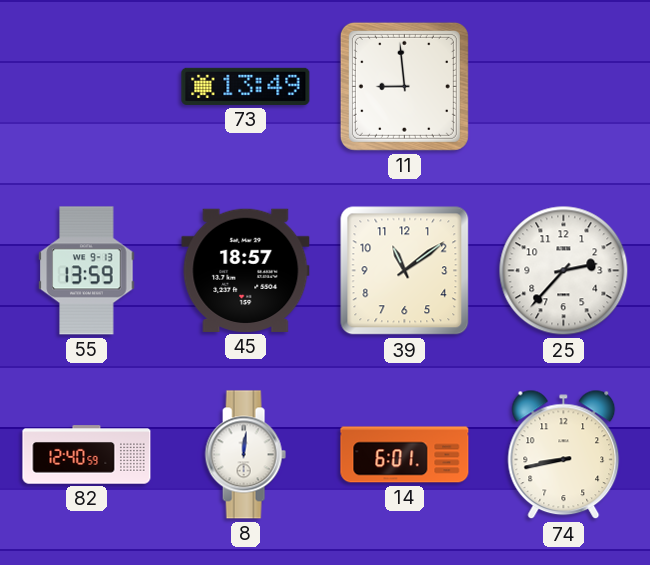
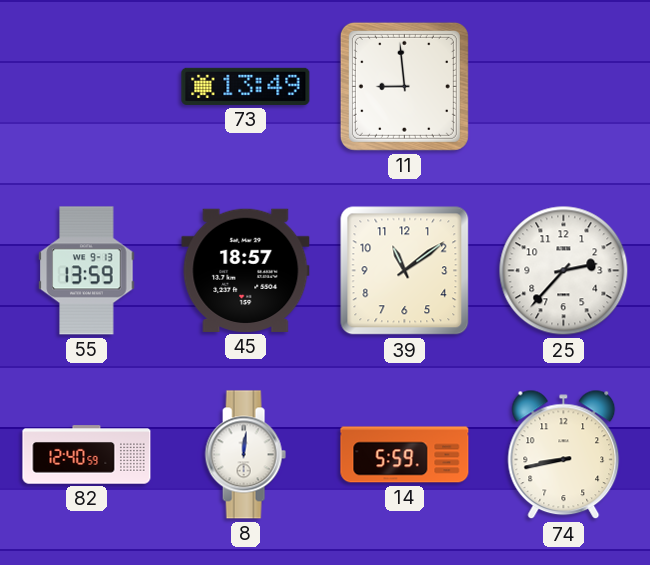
14: 6:01 -> 5:59
